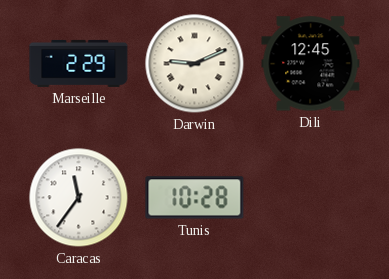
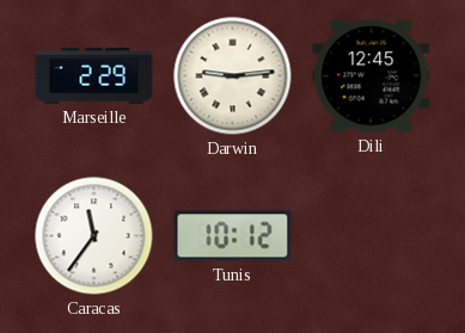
Darwin: 9:11 -> 9:14
Tunis: 10:28 -> 10:12
